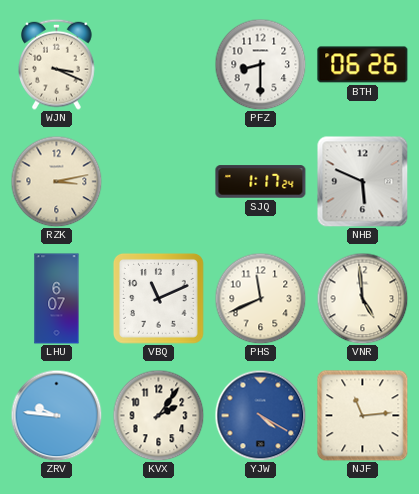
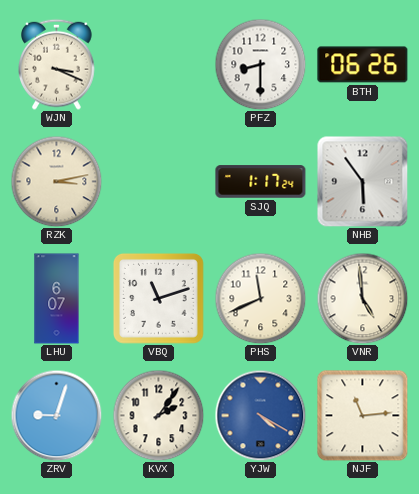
NHB: 5:49 -> 5:54
VBQ: 11:11 -> 11:12
ZRV: 9:46 -> 9:03
